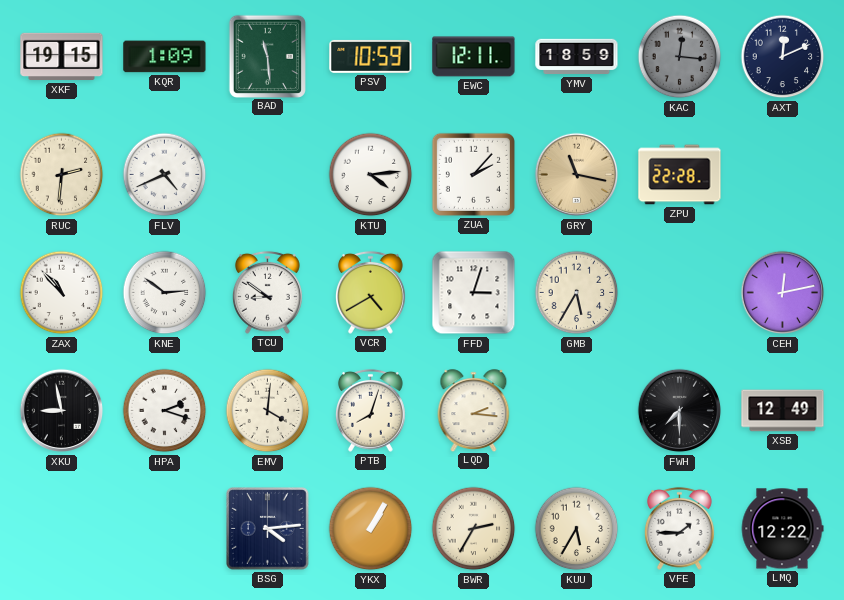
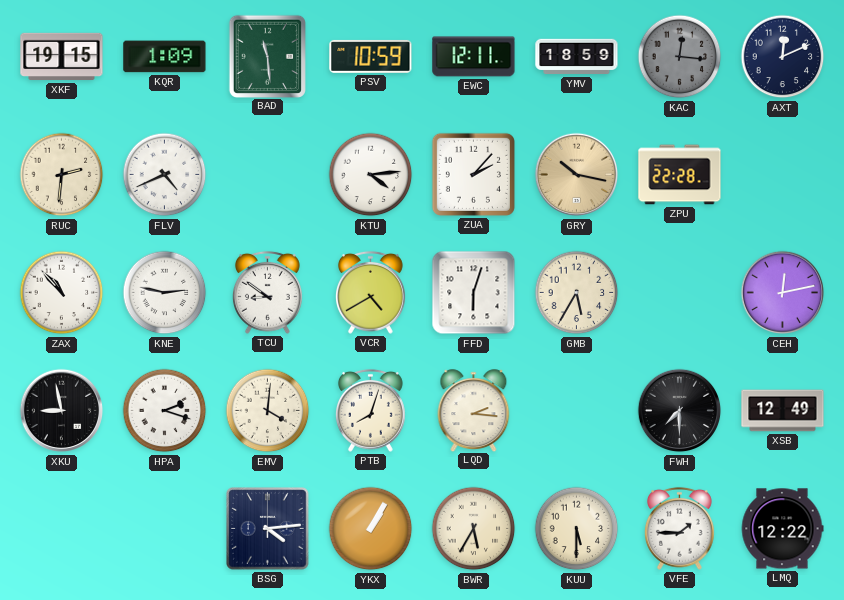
GRY: 11:17 -> 10:17
KNE: 2:51 -> 2:47
FFD: 3:03 -> 6:03
BWR: 2:35 -> 5:35
KUU: 5:35 -> 5:30
